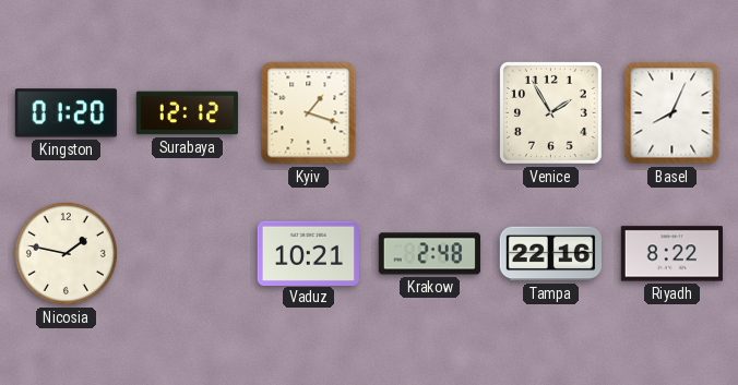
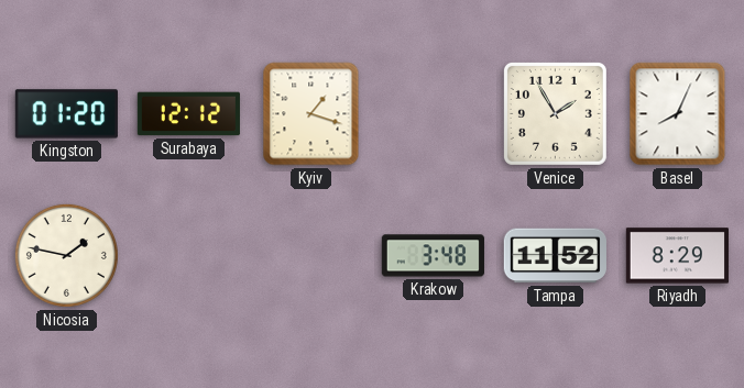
Vaduz: 10:21 -> none
Krakow: 2:48 -> 3:48
Tampa: 22:16 -> 11:52
Riyadh: 8:22 -> 8:29
